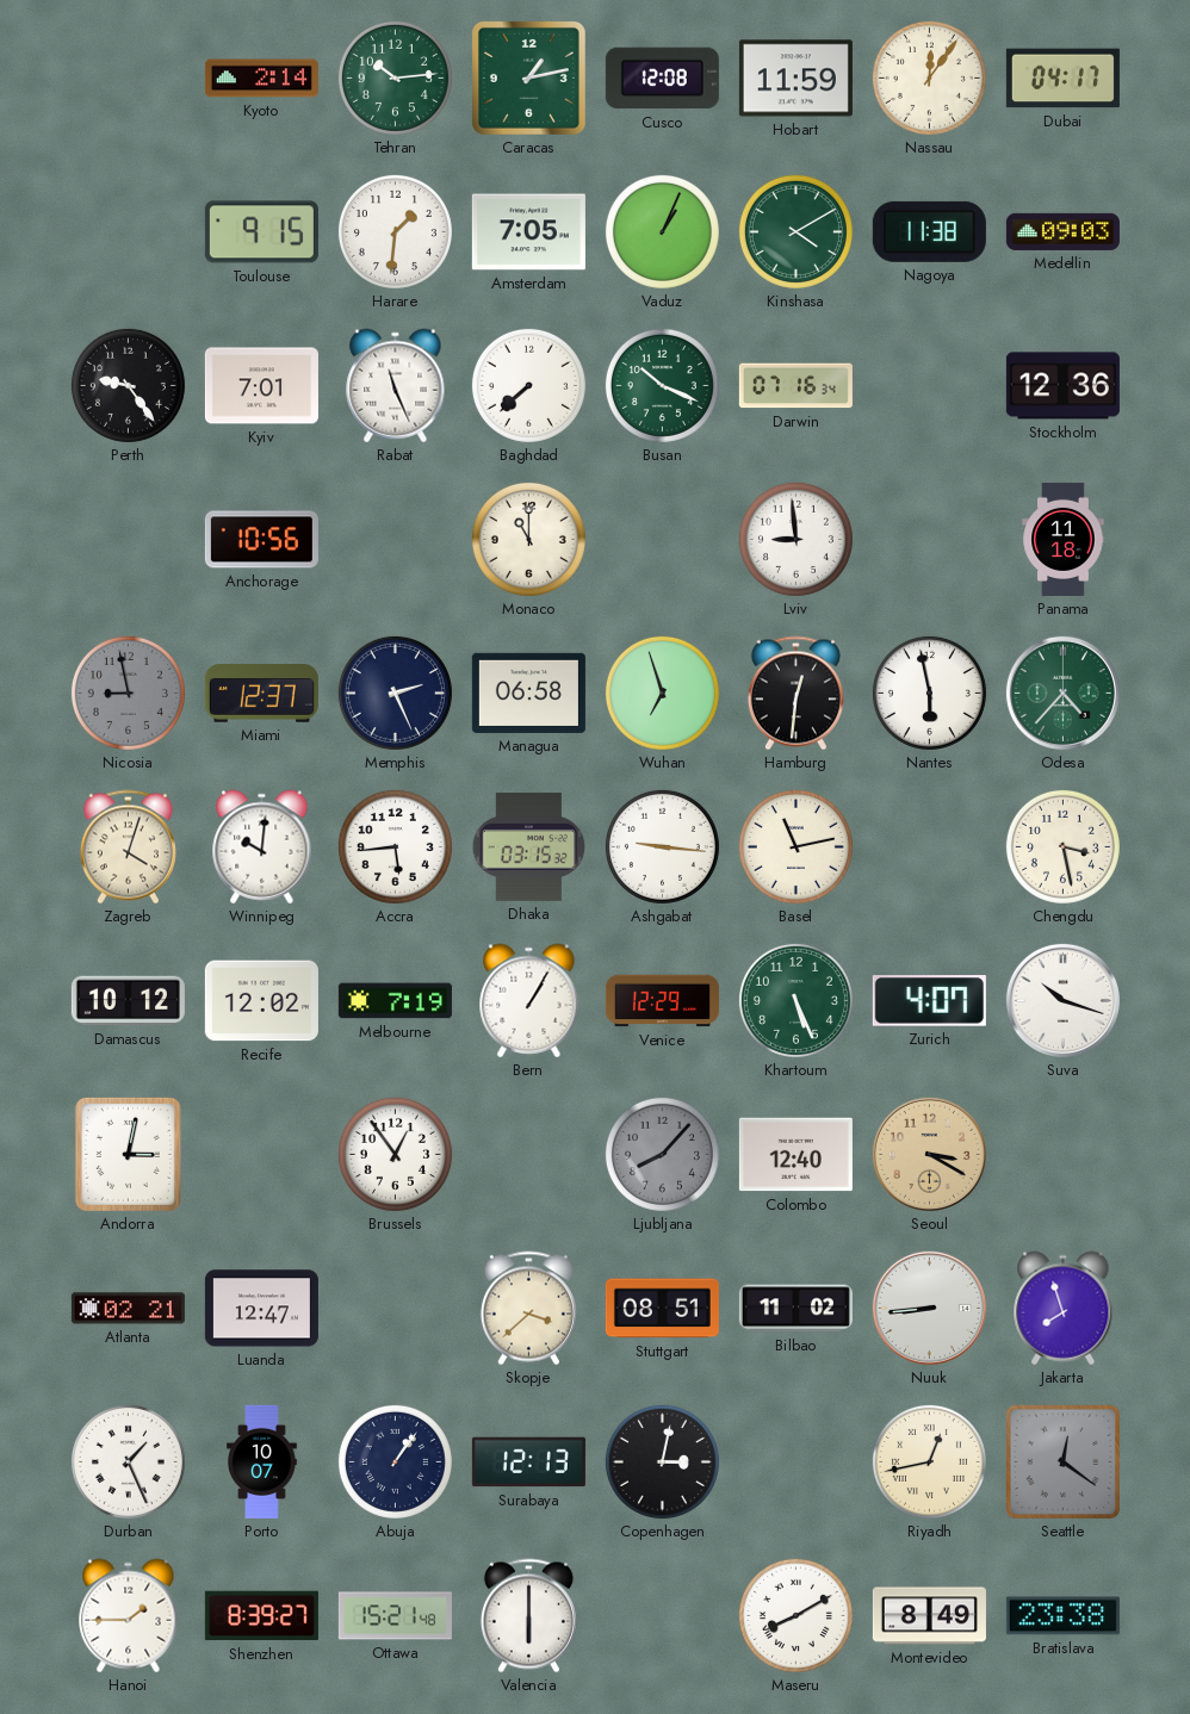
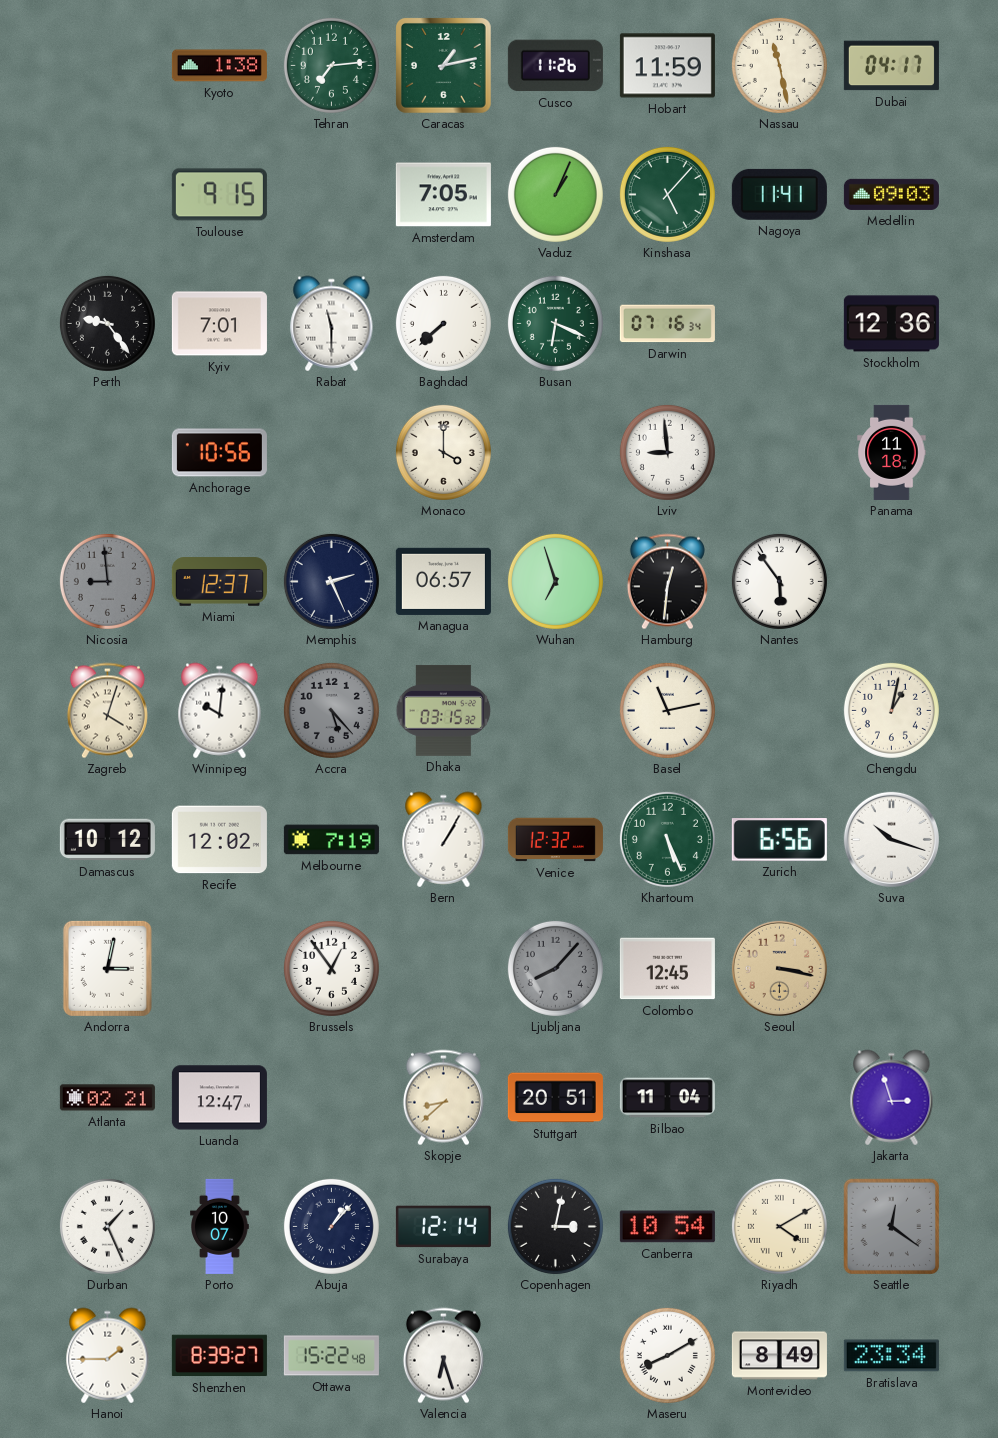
Kyoto: 2:14 -> 1:38
Tehran: 10:14 -> 7:14
Cusco: 12:08 -> 11:26
Nassau: 12:06 -> 11:28
Harare: 1:31 -> none
Kinshasa: 4:10 -> 5:07
Nagoya: 11:38 -> 11:41
Rabat: 11:26 -> 11:30
Busan: 10:19 -> 6:19
Monaco: 11:00 -> 4:00
Nicosia: 8:58 -> 8:59
Managua: 06:58 -> 06:57
Nantes: 5:58 -> 5:54
Odesa: 4:37 -> none
Accra: 5:44 -> 5:23
Accra dial: white -> grey
Ashgabat: 9:16 -> none
Chengdu: 3:28 -> 1:02
Venice: 12:29 -> 12:32
Zurich: 4:07 -> 6:56
Colombo: 12:40 -> 12:45
Seoul: 3:20 -> 3:17
Skopje: 3:38 -> 8:38
Stuttgart: 08:51 -> 20:51
Bilbao: 11:02 -> 11:04
Nuuk: 8:44 -> none
Jakarta: 7:57 -> 2:57
Abuja: 1:06 -> 1:07
Surabaya: 12:13 -> 12:14
Canberra: none -> 10:54
Riyadh: 12:43 -> 4:10
Ottawa: 15:21 -> 15:22
Valencia: 6:00 -> 6:27
Bratislava: 23:38 -> 23:34
